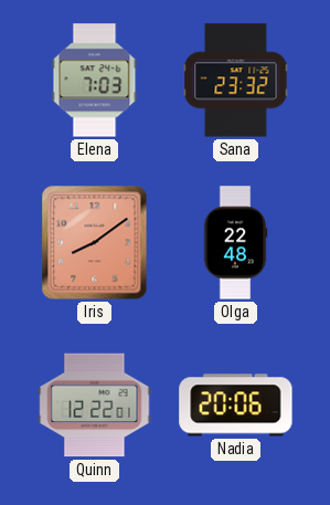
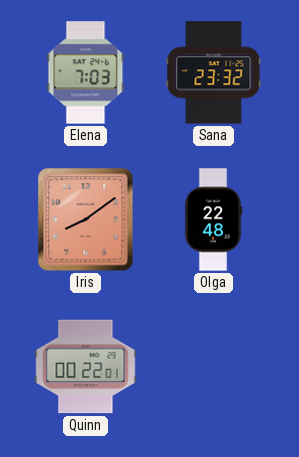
Quinn: 12:22 -> 00:22
Nadia: 20:06 -> none
